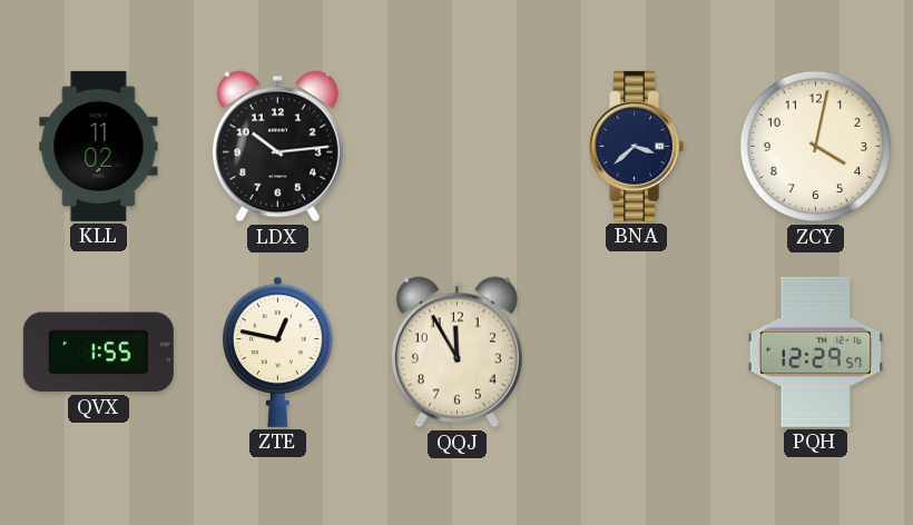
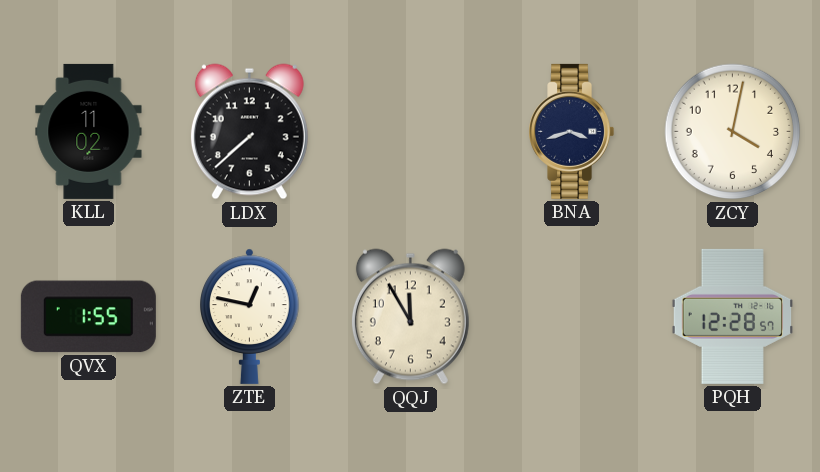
LDX: 10:14 -> 7:38
BNA: 3:38 -> 3:42
PQH: 12:29 -> 12:28
